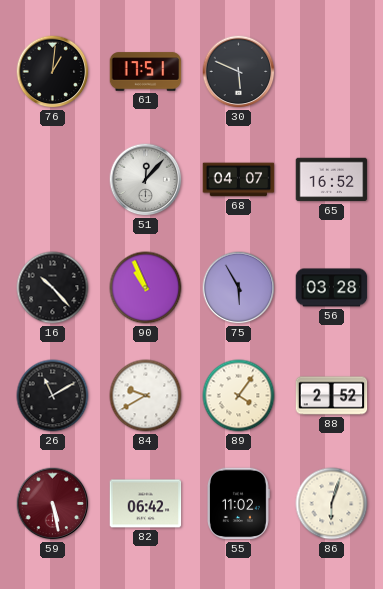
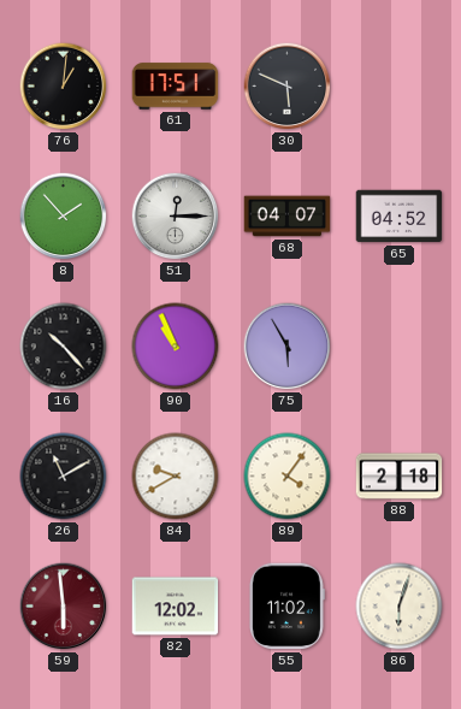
8: none -> 1:53
51: 12:07 -> 12:15
65: 16:52 -> 04:52
56: 03:28 -> none
88: 2:52 -> 2:18
59: 5:28 -> 5:59
82: 06:42 -> 12:02
